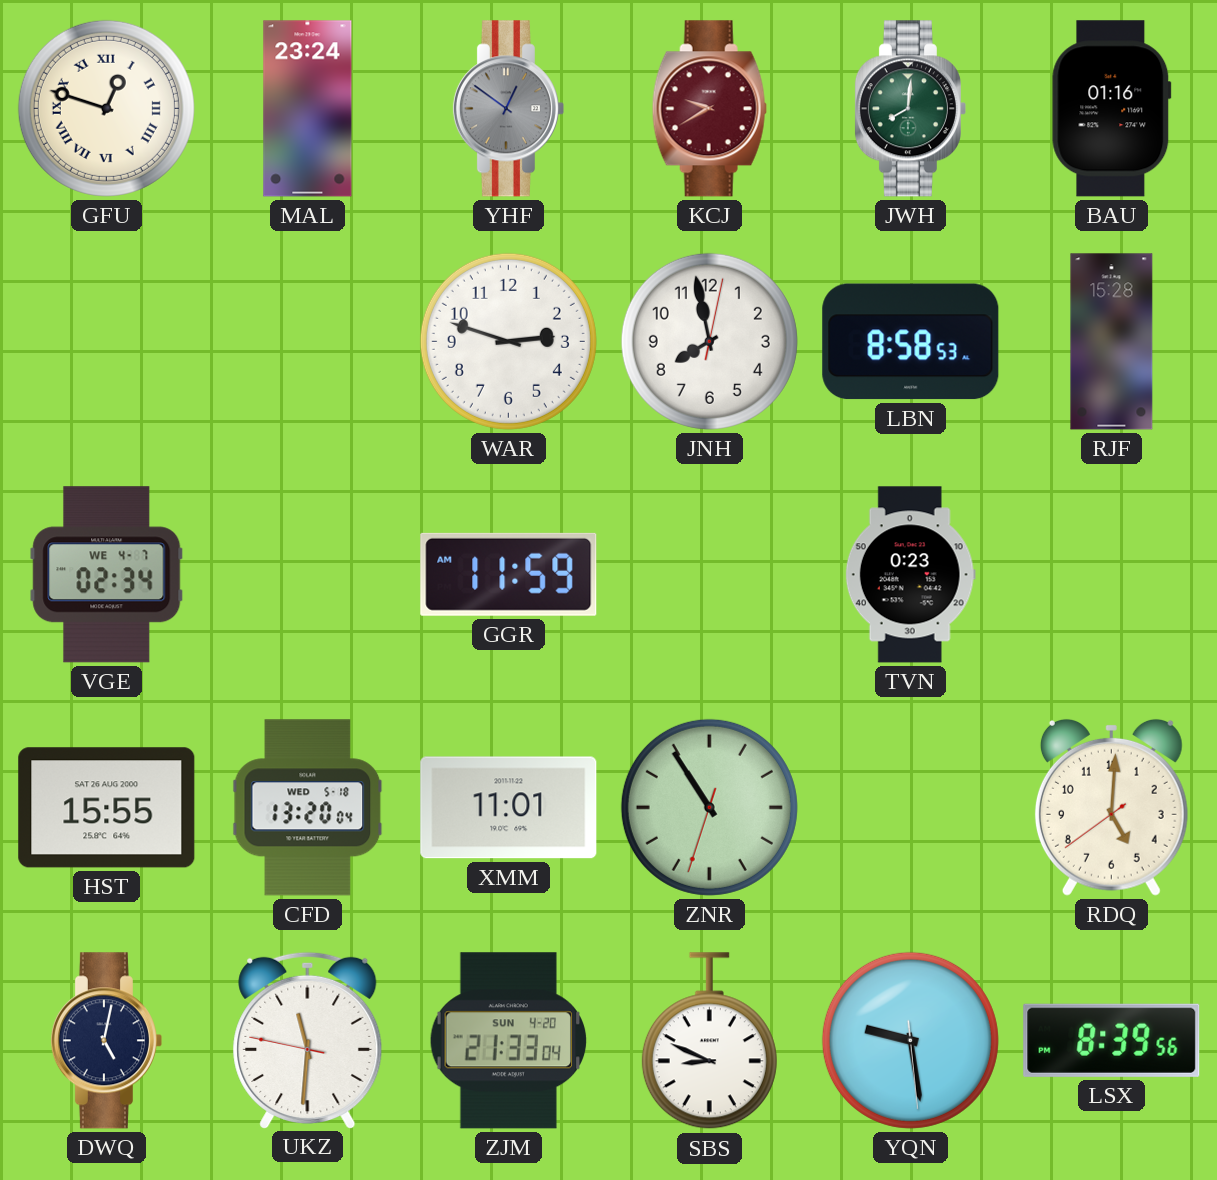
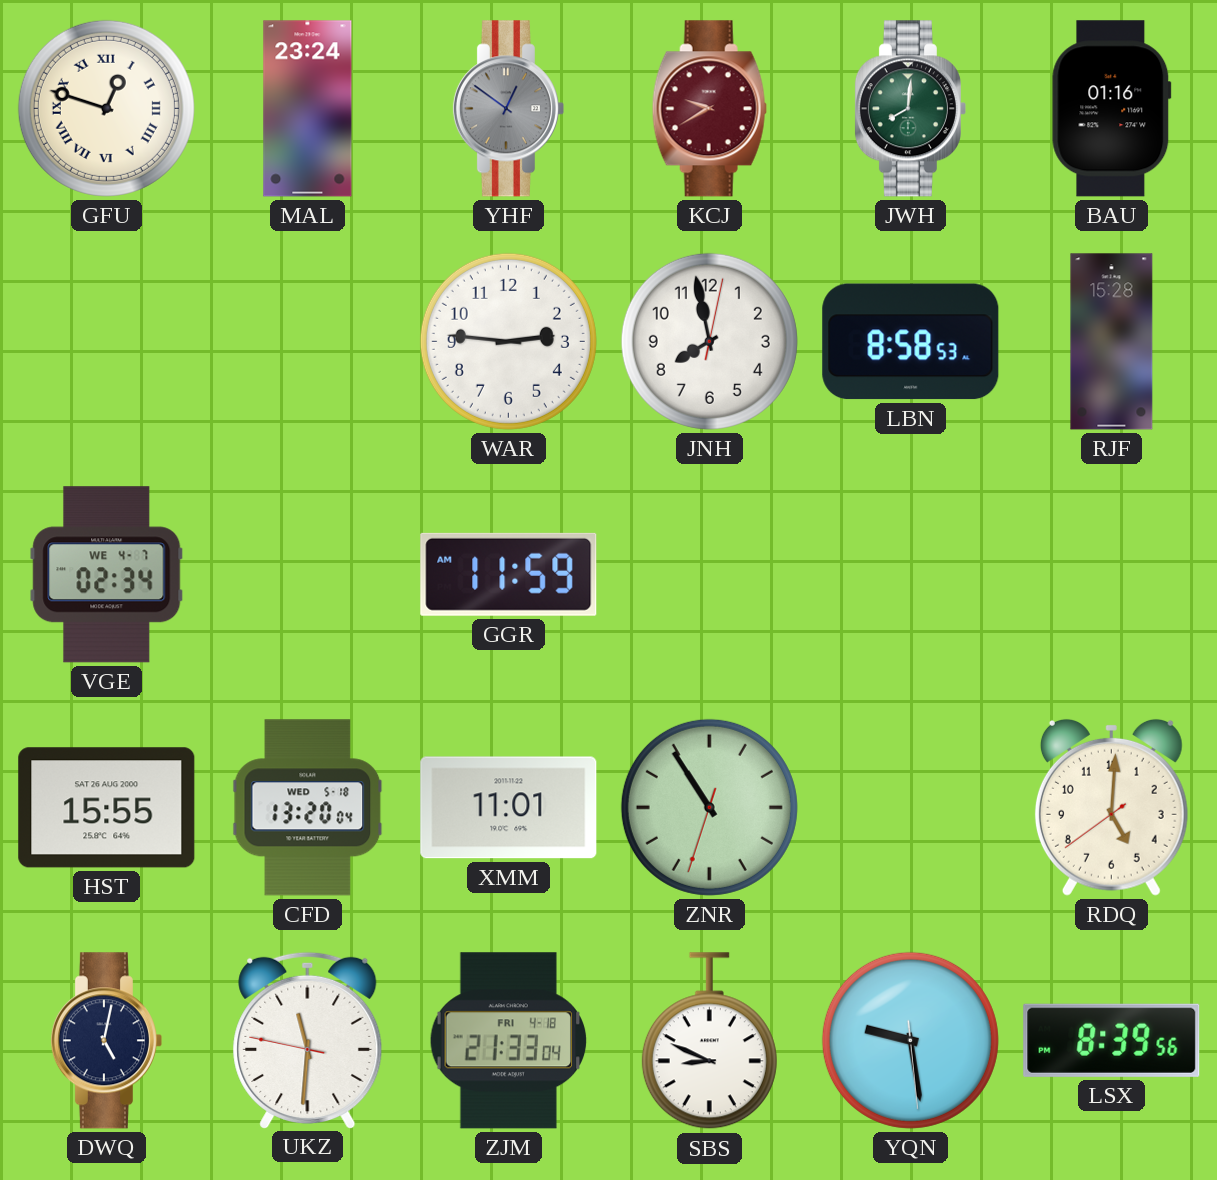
WAR: 2:48 -> 2:46
TVN: 0:23 -> none
ZJM date: SUN 4-20 -> FRI 4-18
